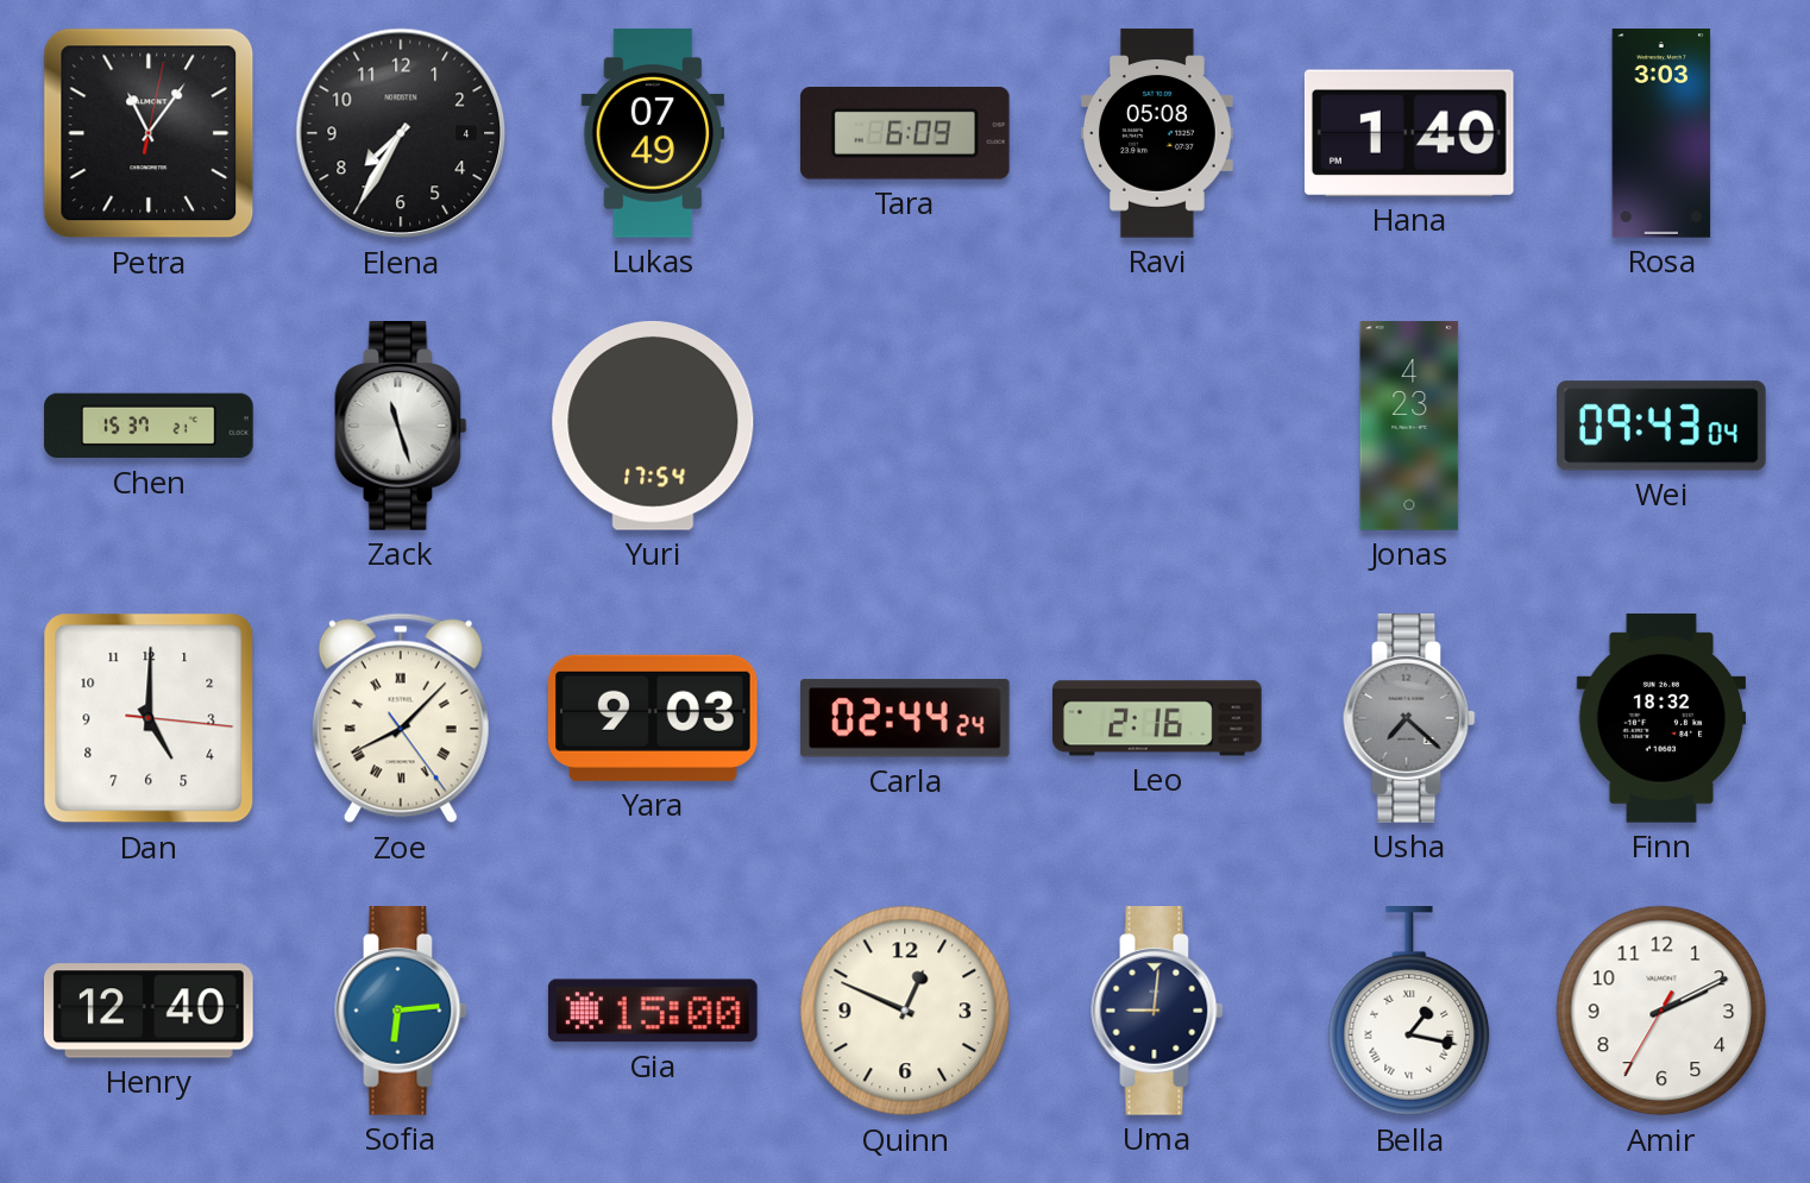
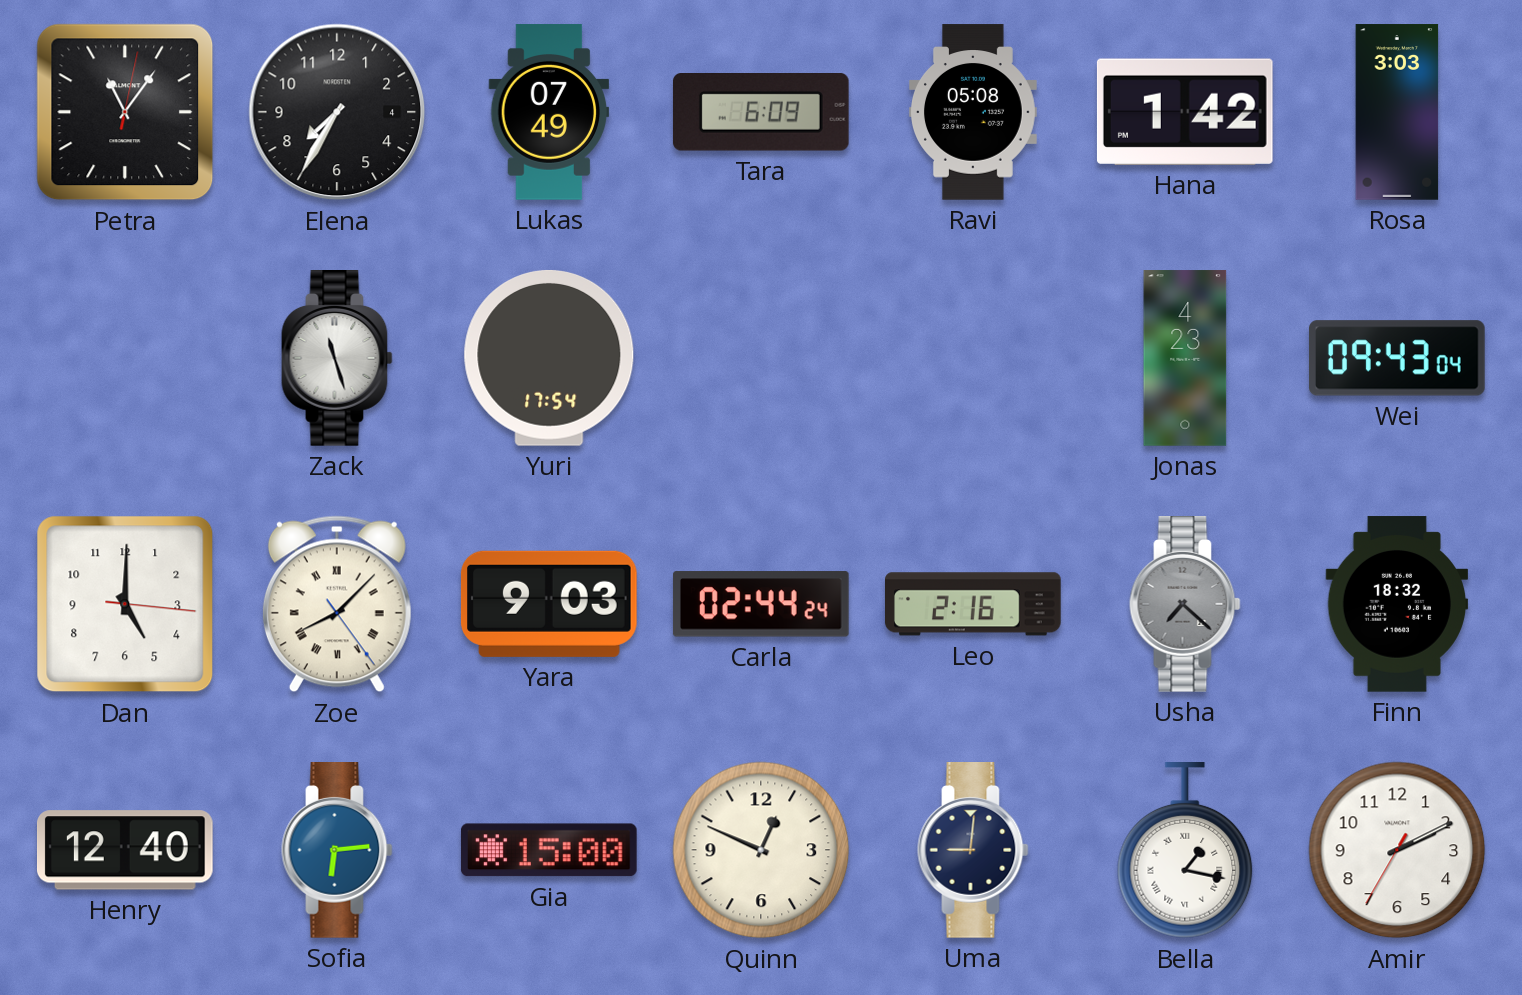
Hana: 1:40 -> 1:42
Chen: 15:37 -> none
